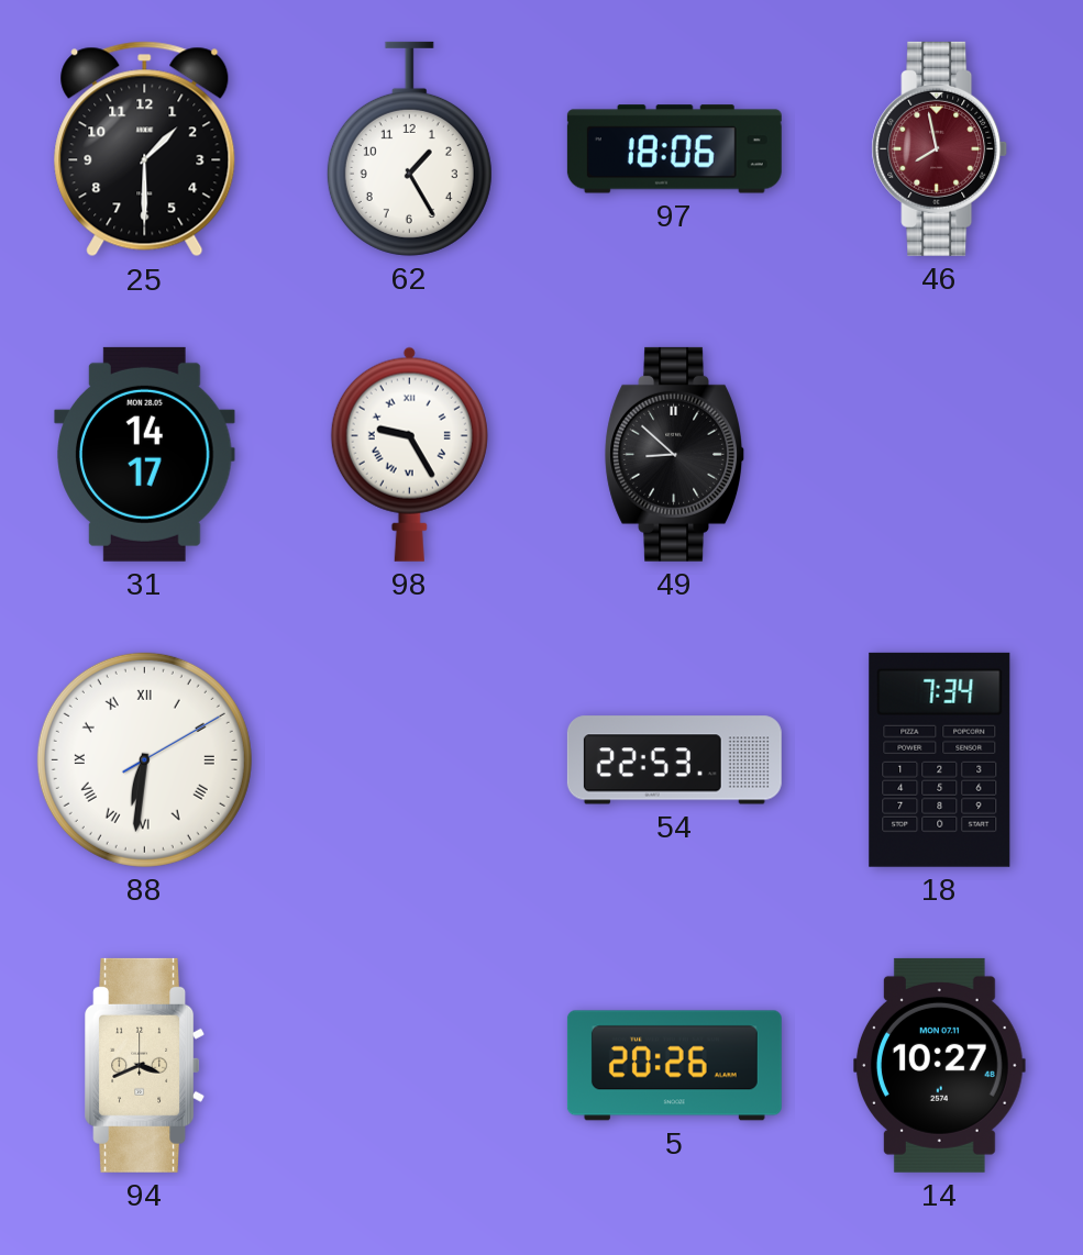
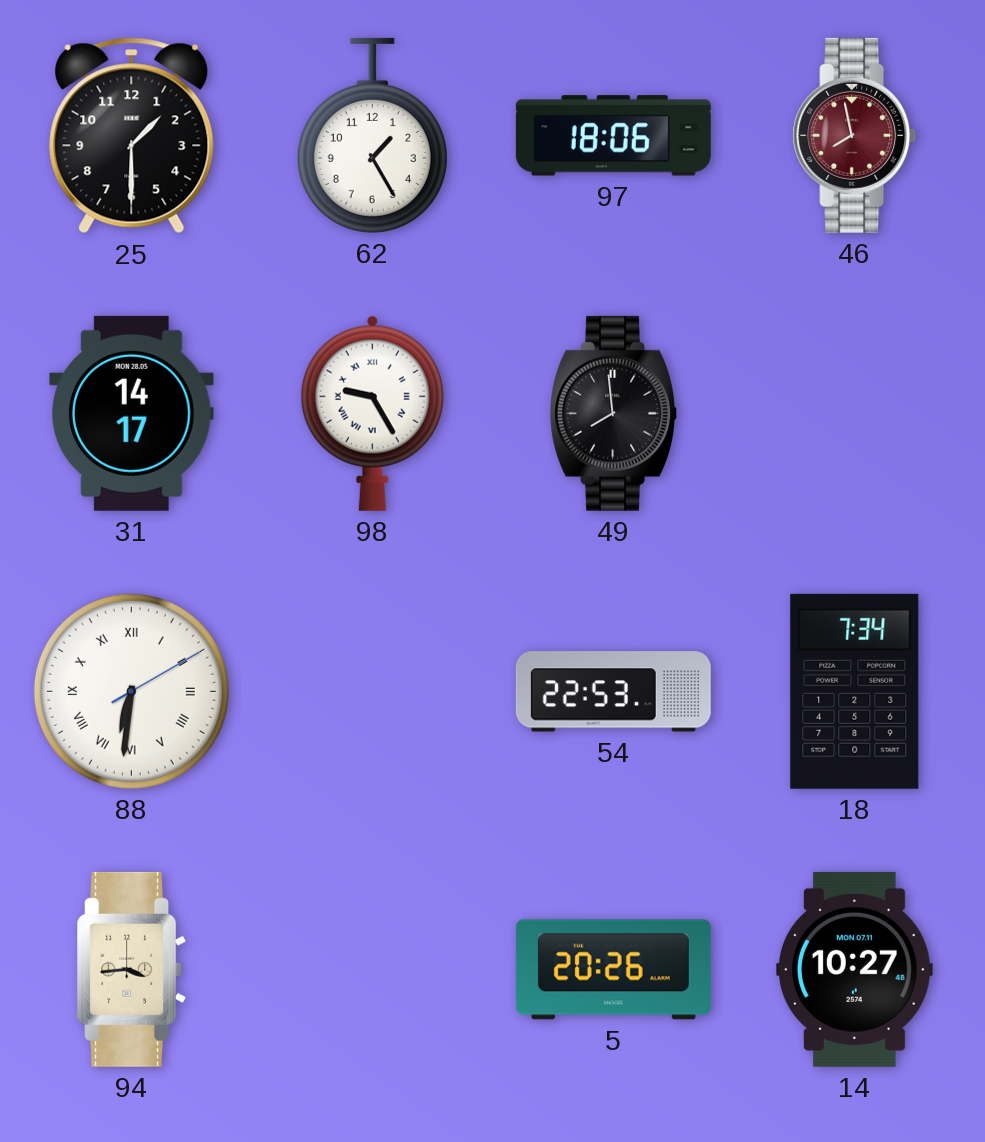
49: 8:52 -> 7:59
94: 3:41 -> 3:44
